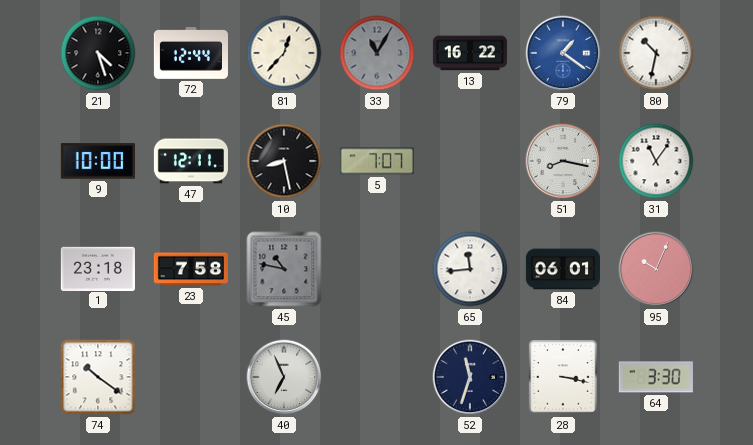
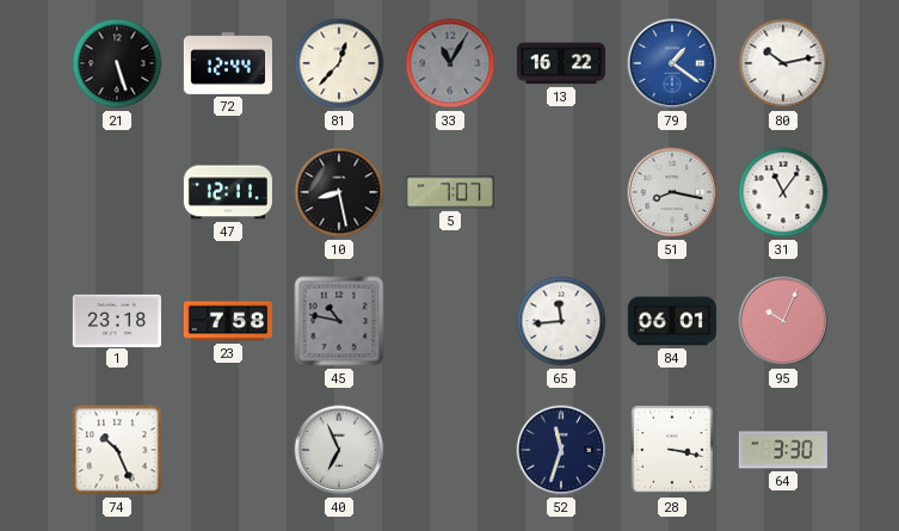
21: 4:27 -> 5:27
80: 10:32 -> 10:13
9: 10:00 -> none
74: 10:21 -> 10:26
